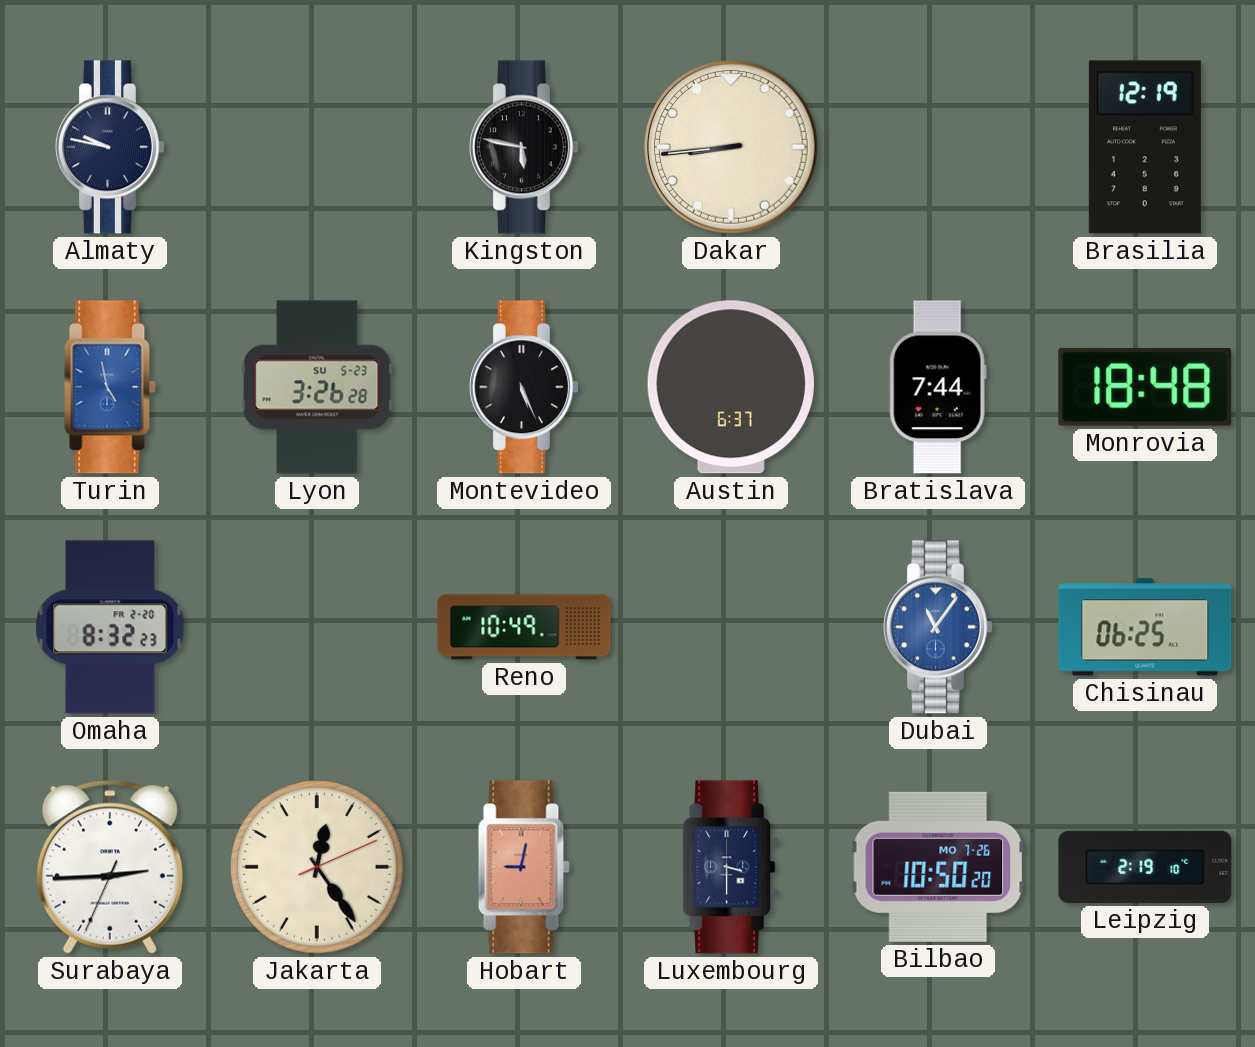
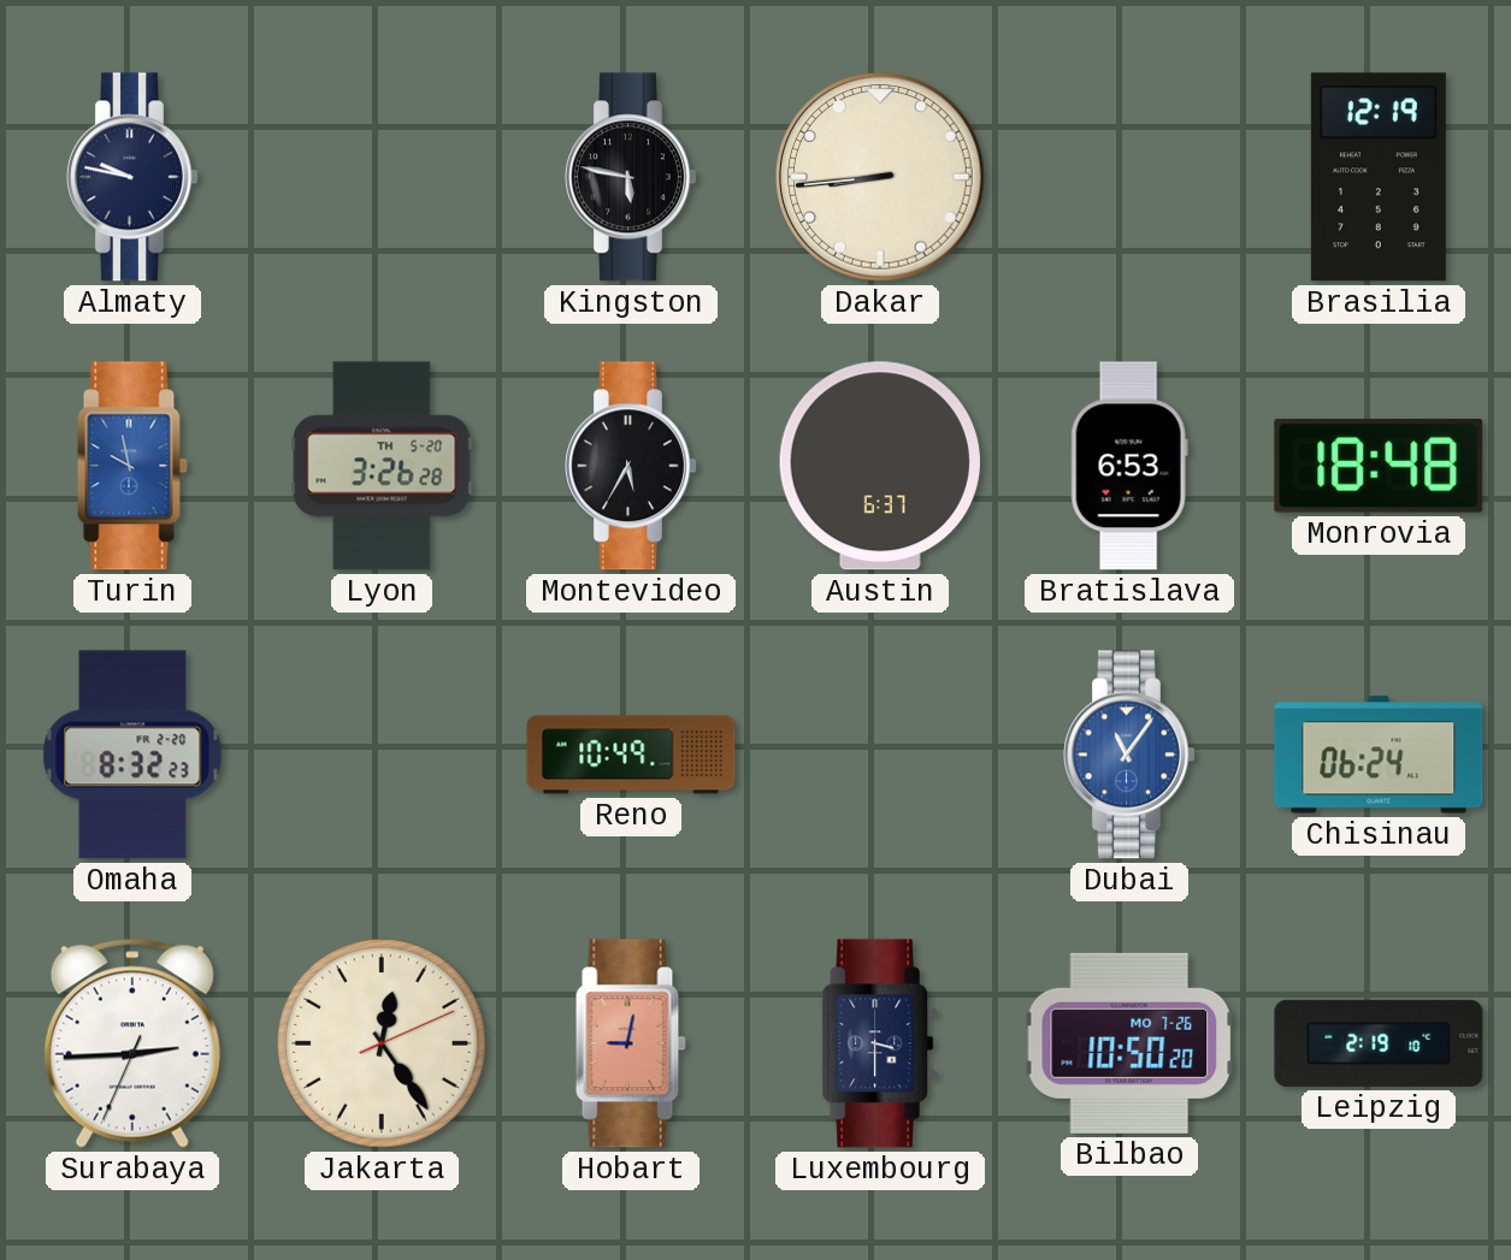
Turin: 4:58 -> 9:58
Lyon date: SU 5-23 -> TH 5-20
Montevideo: 5:26 -> 5:35
Bratislava: 7:44 -> 6:53
Chisinau: 06:25 -> 06:24
